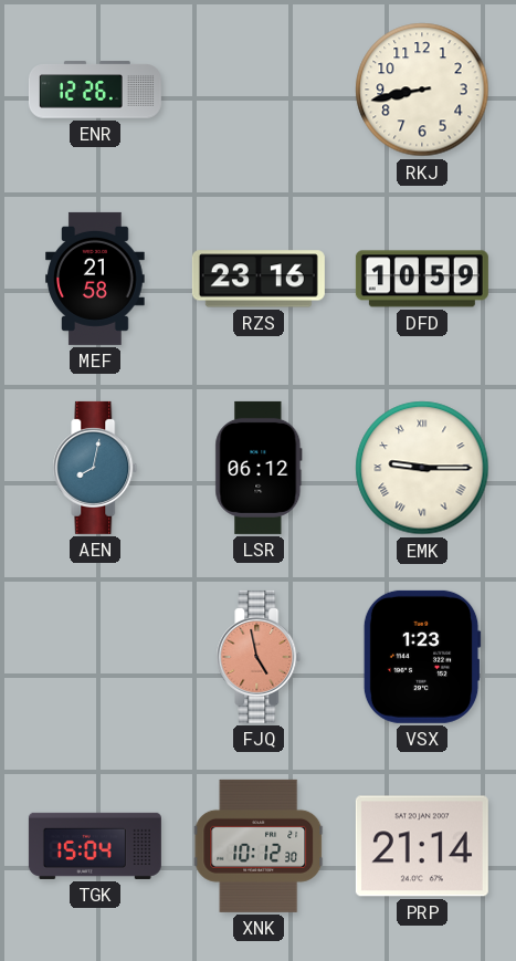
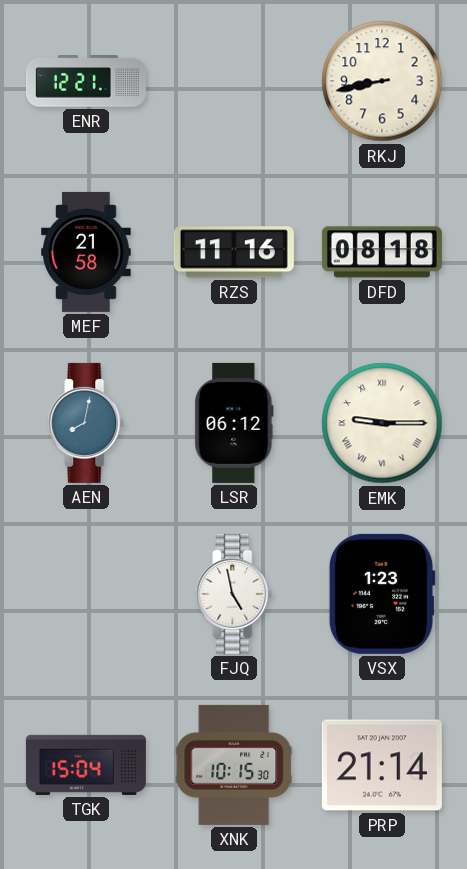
ENR: 12:26 -> 12:21
RZS: 23:16 -> 11:16
DFD: 10:59 -> 08:18
FJQ dial: salmon -> white
XNK: 10:12 -> 10:15
